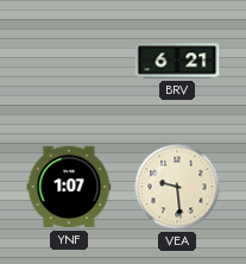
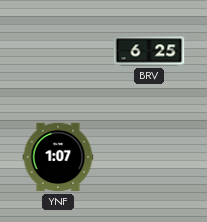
BRV: 6:21 -> 6:25
VEA: 9:29 -> none
